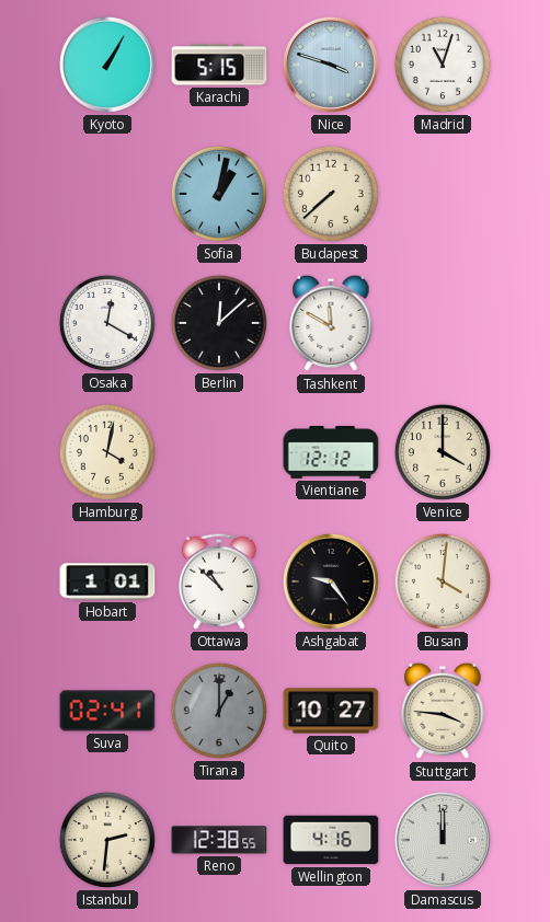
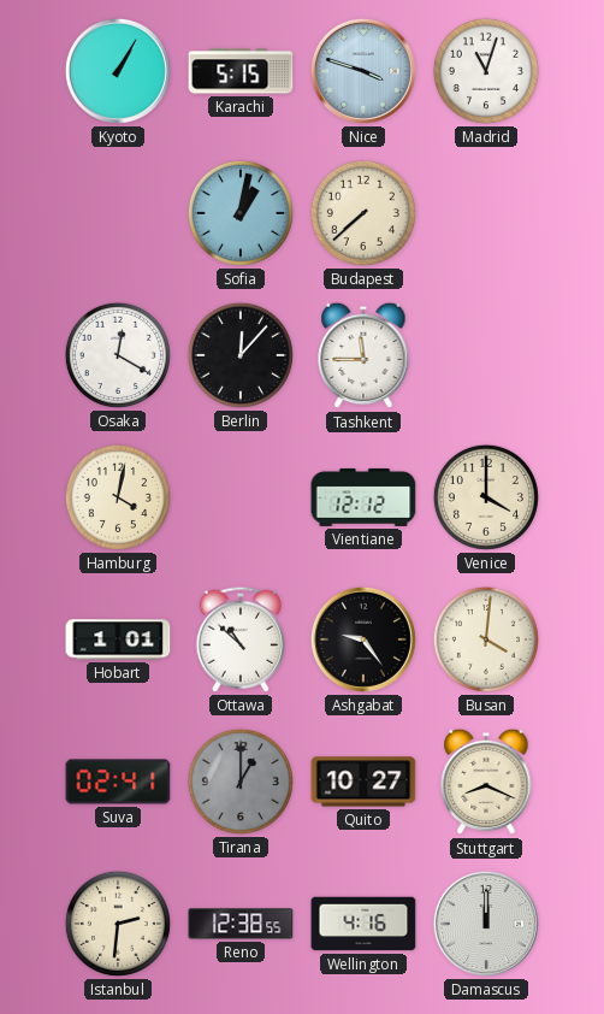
Berlin: 12:08 -> 12:07
Tashkent: 11:50 -> 11:45
Stuttgart: 3:46 -> 8:19
